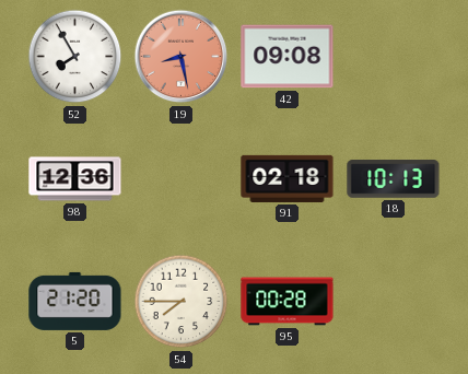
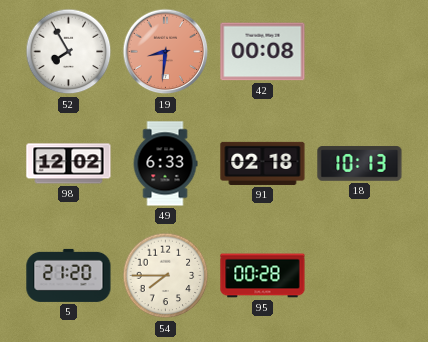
19: 8:28 -> 8:31
42: 09:08 -> 00:08
98: 12:36 -> 12:02
49: none -> 6:33
